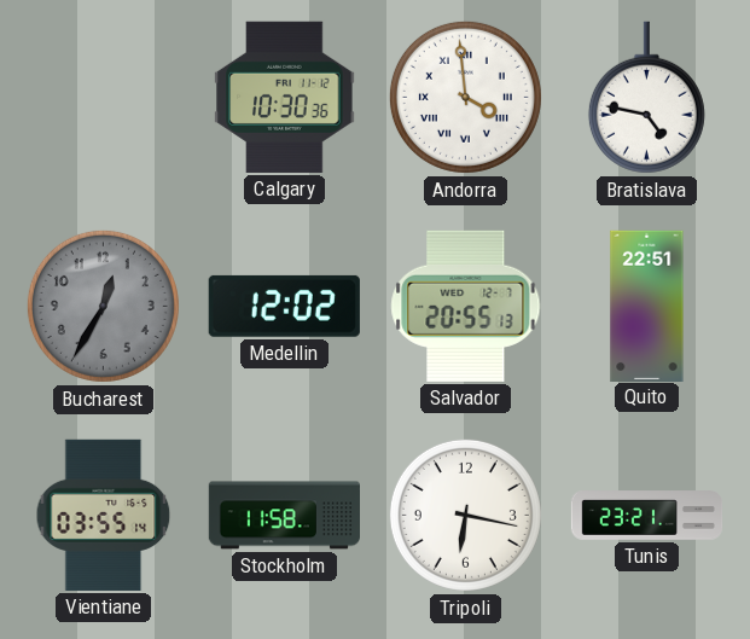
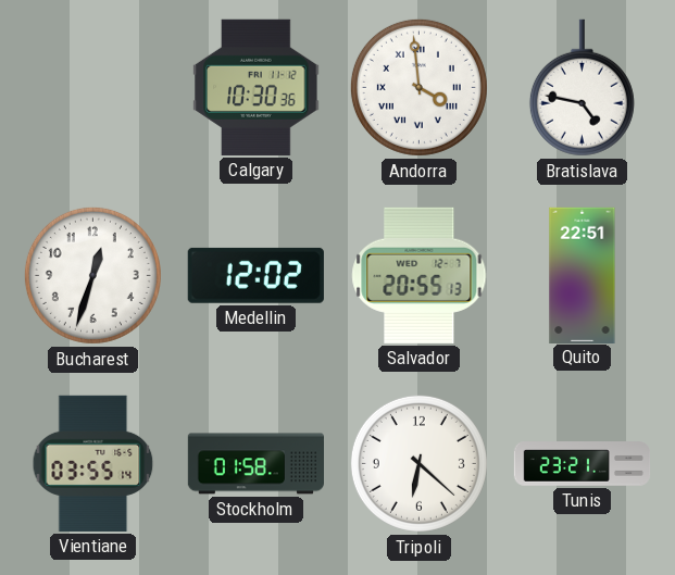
Bucharest: 12:35 -> 12:33
Bucharest dial: grey -> white
Stockholm: 11:58 -> 01:58
Tripoli: 6:17 -> 6:22
